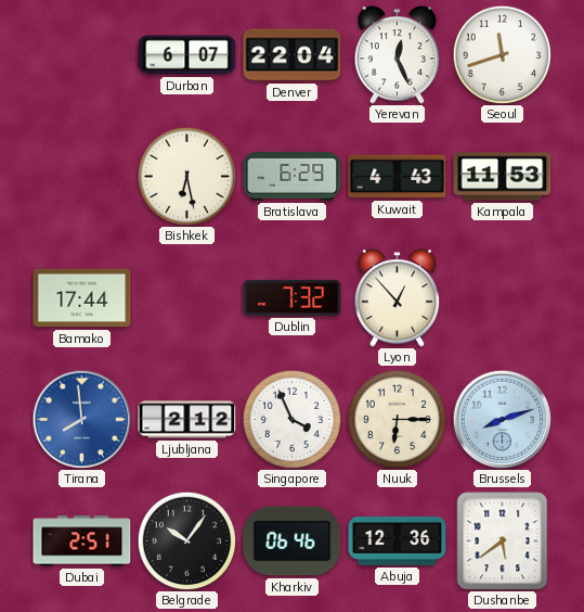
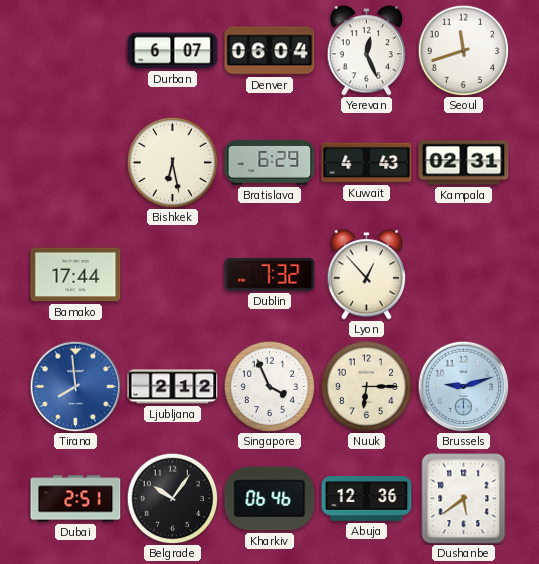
Denver: 22:04 -> 06:04
Kampala: 11:53 -> 02:31
Brussels: 8:12 -> 9:12
